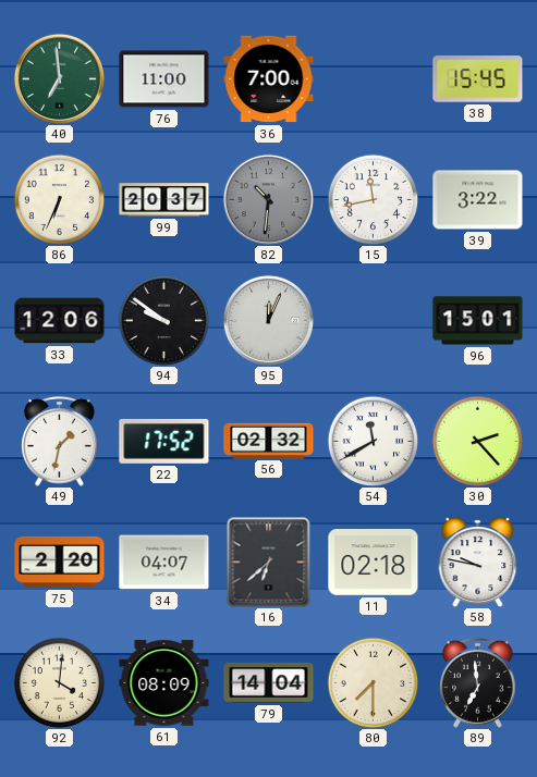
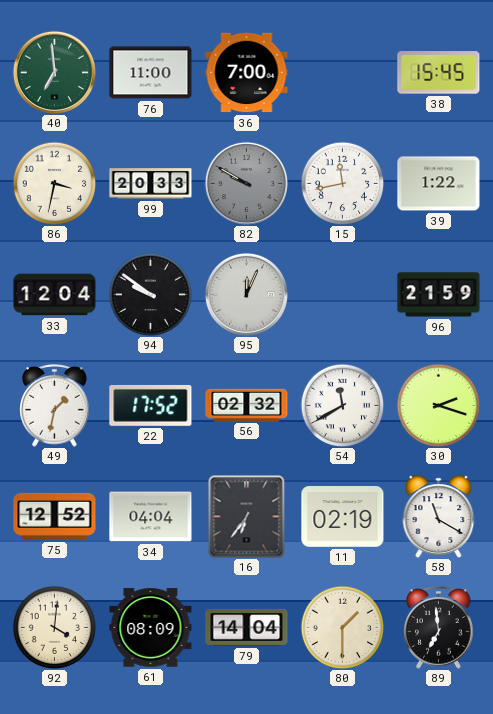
86: 6:34 -> 3:32
99: 20:37 -> 20:33
82: 10:31 -> 9:50
39: 3:22 -> 1:22
33: 12:06 -> 12:04
96: 15:01 -> 21:59
30: 2:23 -> 2:18
75: 2:20 -> 12:52
34: 04:07 -> 04:04
16: 6:38 -> 6:36
11: 02:18 -> 02:19
58: 9:47 -> 11:20
80: 7:30 -> 1:30
